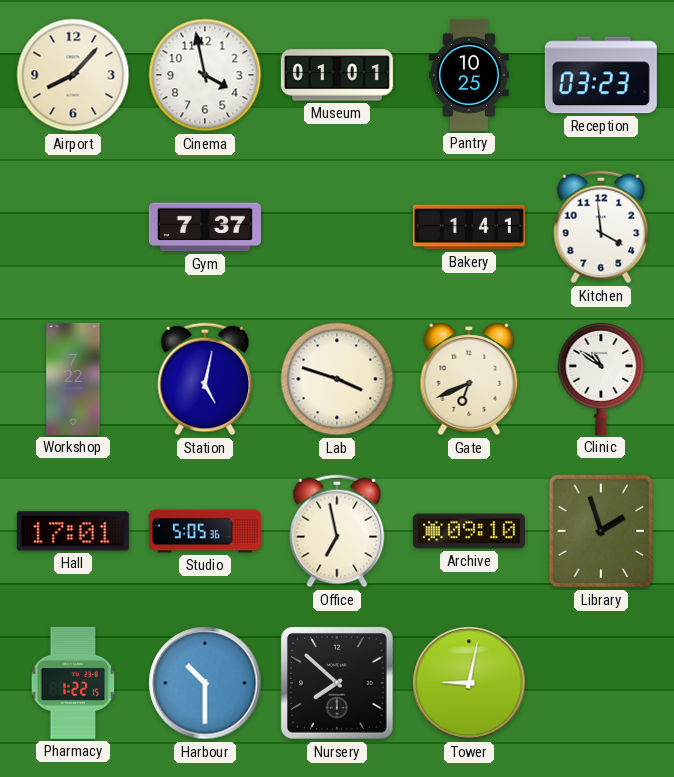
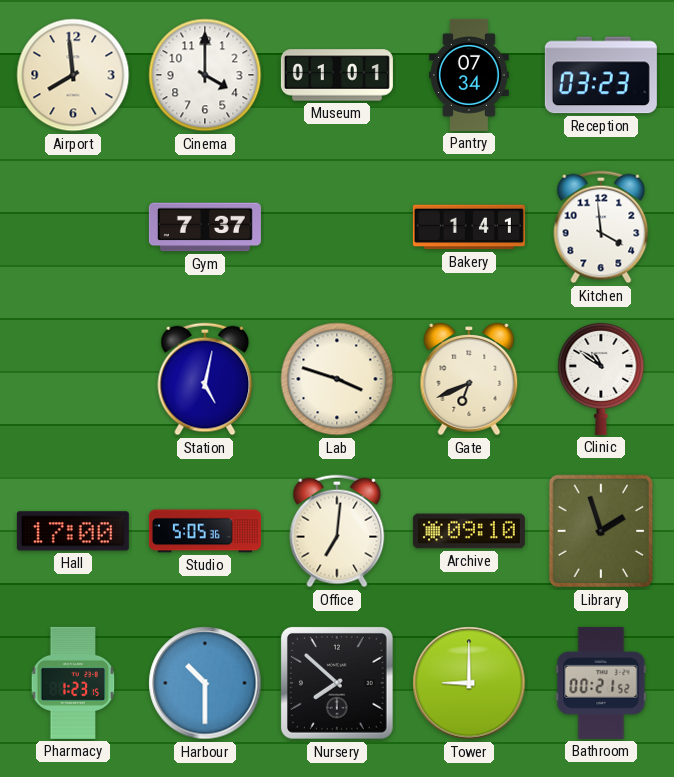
Airport: 8:07 -> 7:59
Cinema: 3:58 -> 4:00
Pantry: 10:25 -> 07:34
Workshop: 7:22 -> none
Hall: 17:01 -> 17:00
Office: 6:58 -> 7:01
Pharmacy: 1:22 -> 1:23
Tower: 9:02 -> 9:00
Bathroom: none -> 00:21
